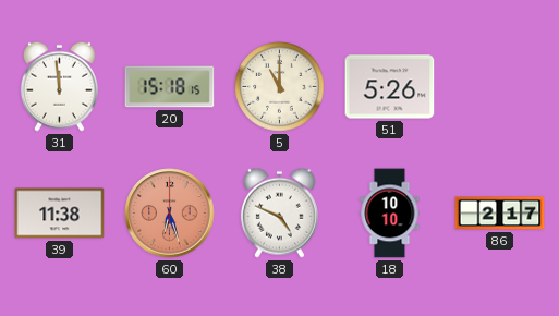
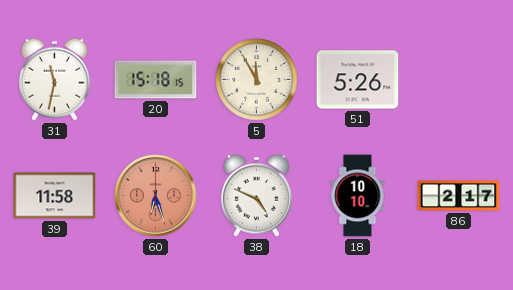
31: 11:59 -> 11:32
5: 11:00 -> 11:55
39: 11:38 -> 11:58
